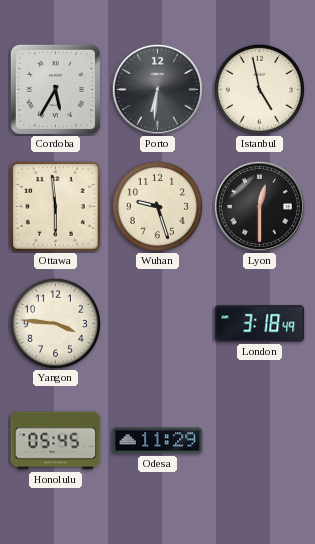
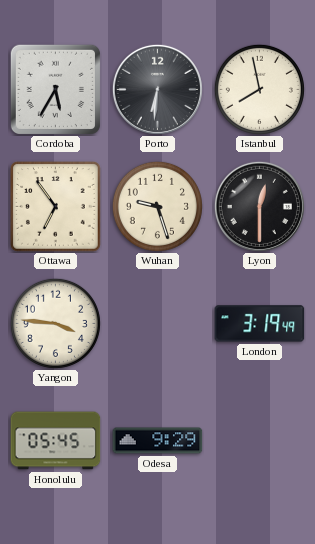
Istanbul: 4:58 -> 7:58
Ottawa: 5:59 -> 6:54
London: 3:18 -> 3:19
Odesa: 11:29 -> 9:29
